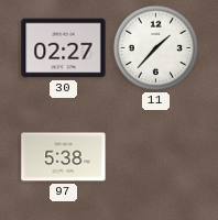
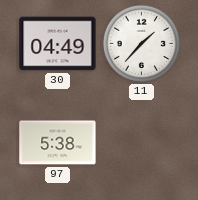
30: 02:27 -> 04:49
